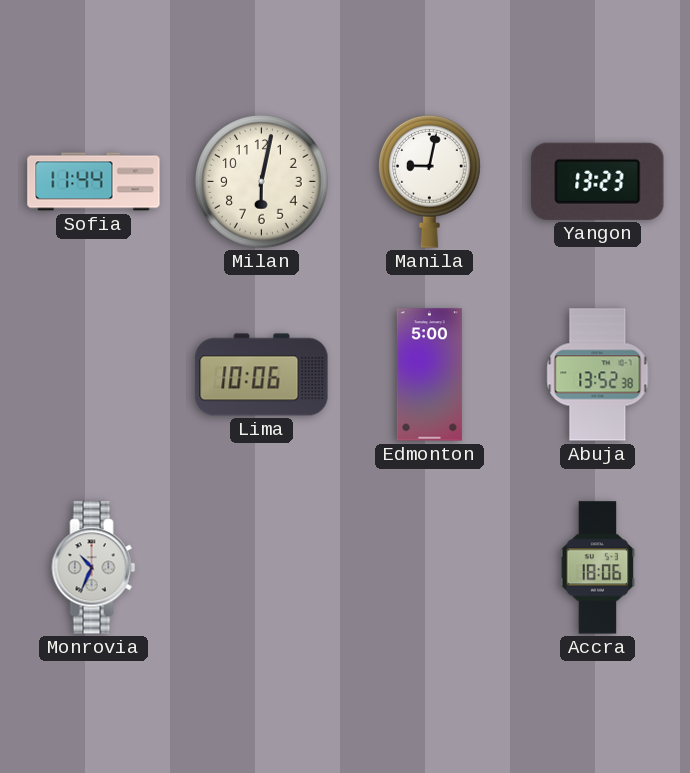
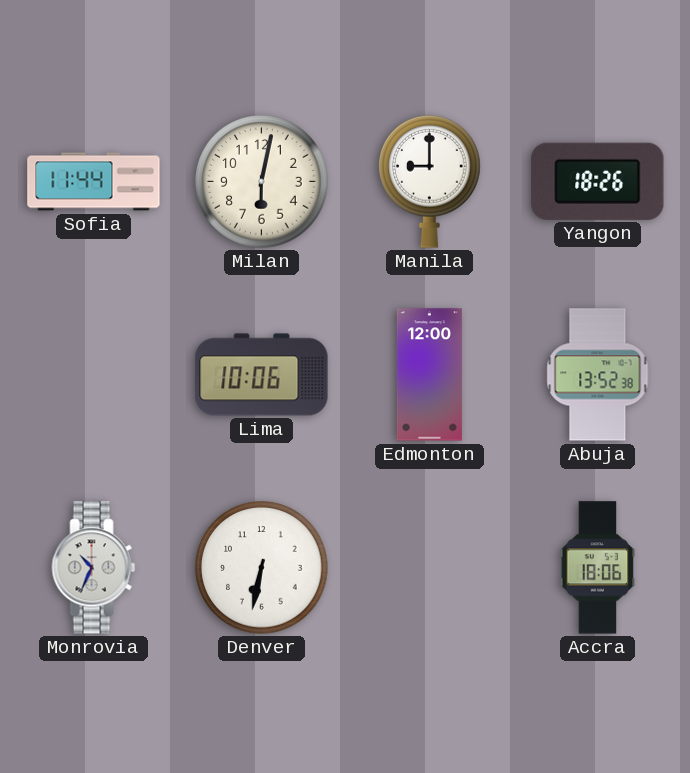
Manila: 9:02 -> 9:00
Yangon: 13:23 -> 18:26
Edmonton: 5:00 -> 12:00
Denver: none -> 6:32
